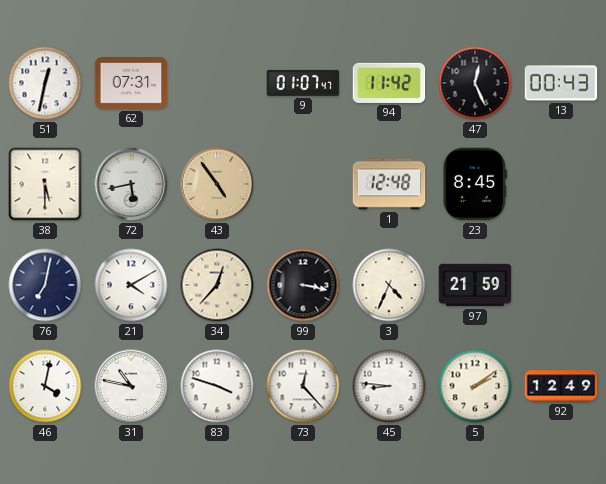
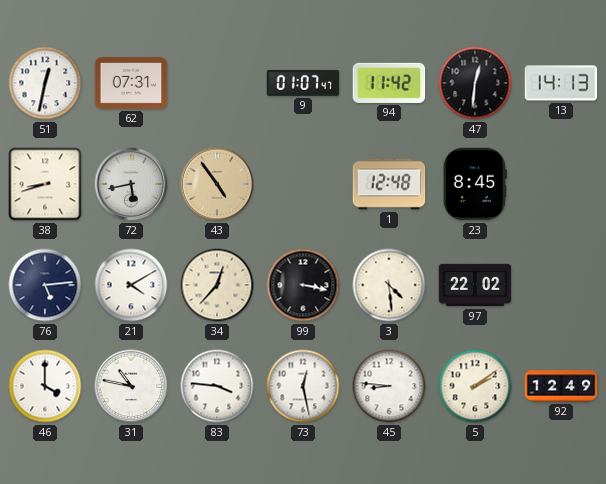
47: 12:26 -> 12:31
13: 00:43 -> 14:13
38: 5:30 -> 8:42
76: 7:02 -> 5:14
3: 4:34 -> 4:29
97: 21:59 -> 22:02
46: 4:02 -> 4:00
83: 3:48 -> 3:46
73: 12:23 -> 12:28
